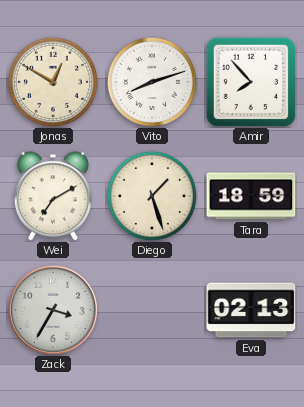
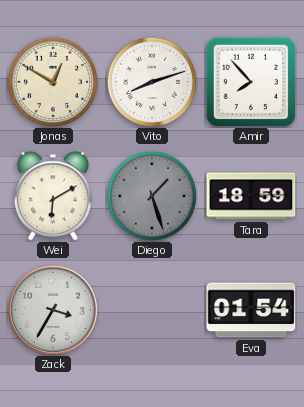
Wei: 7:10 -> 6:10
Diego dial: cream -> grey
Eva: 02:13 -> 01:54
